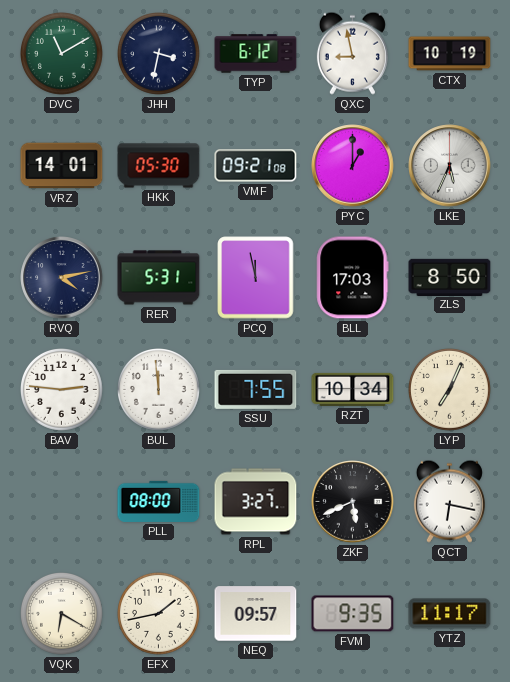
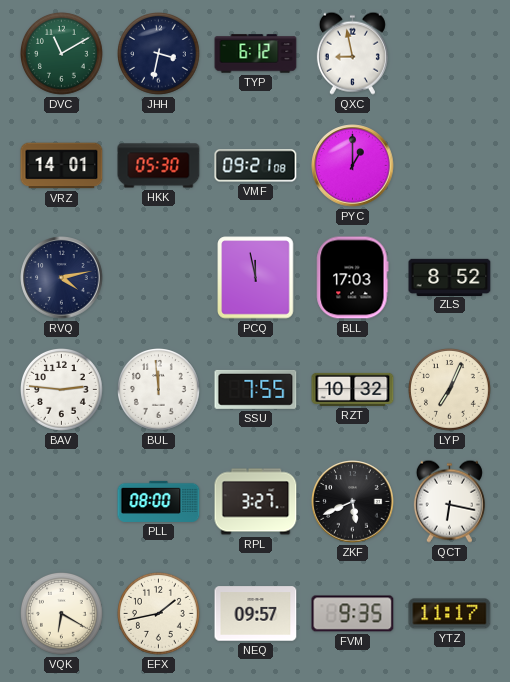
CTX: 10:19 -> none
LKE: 5:34 -> none
RER: 5:31 -> none
ZLS: 8:50 -> 8:52
RZT: 10:34 -> 10:32
